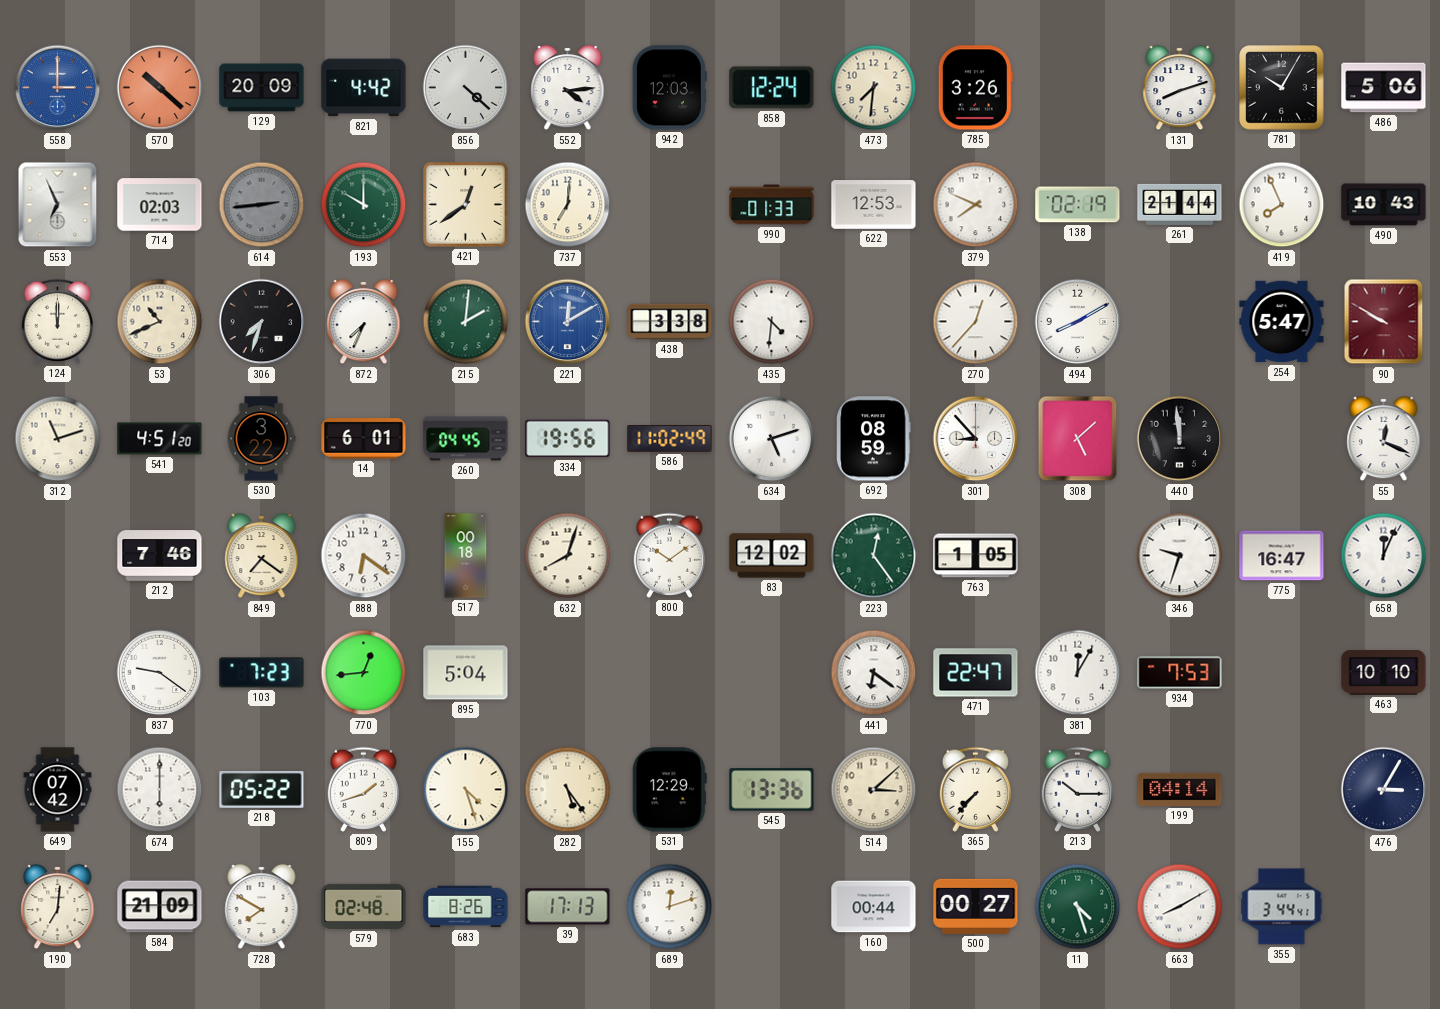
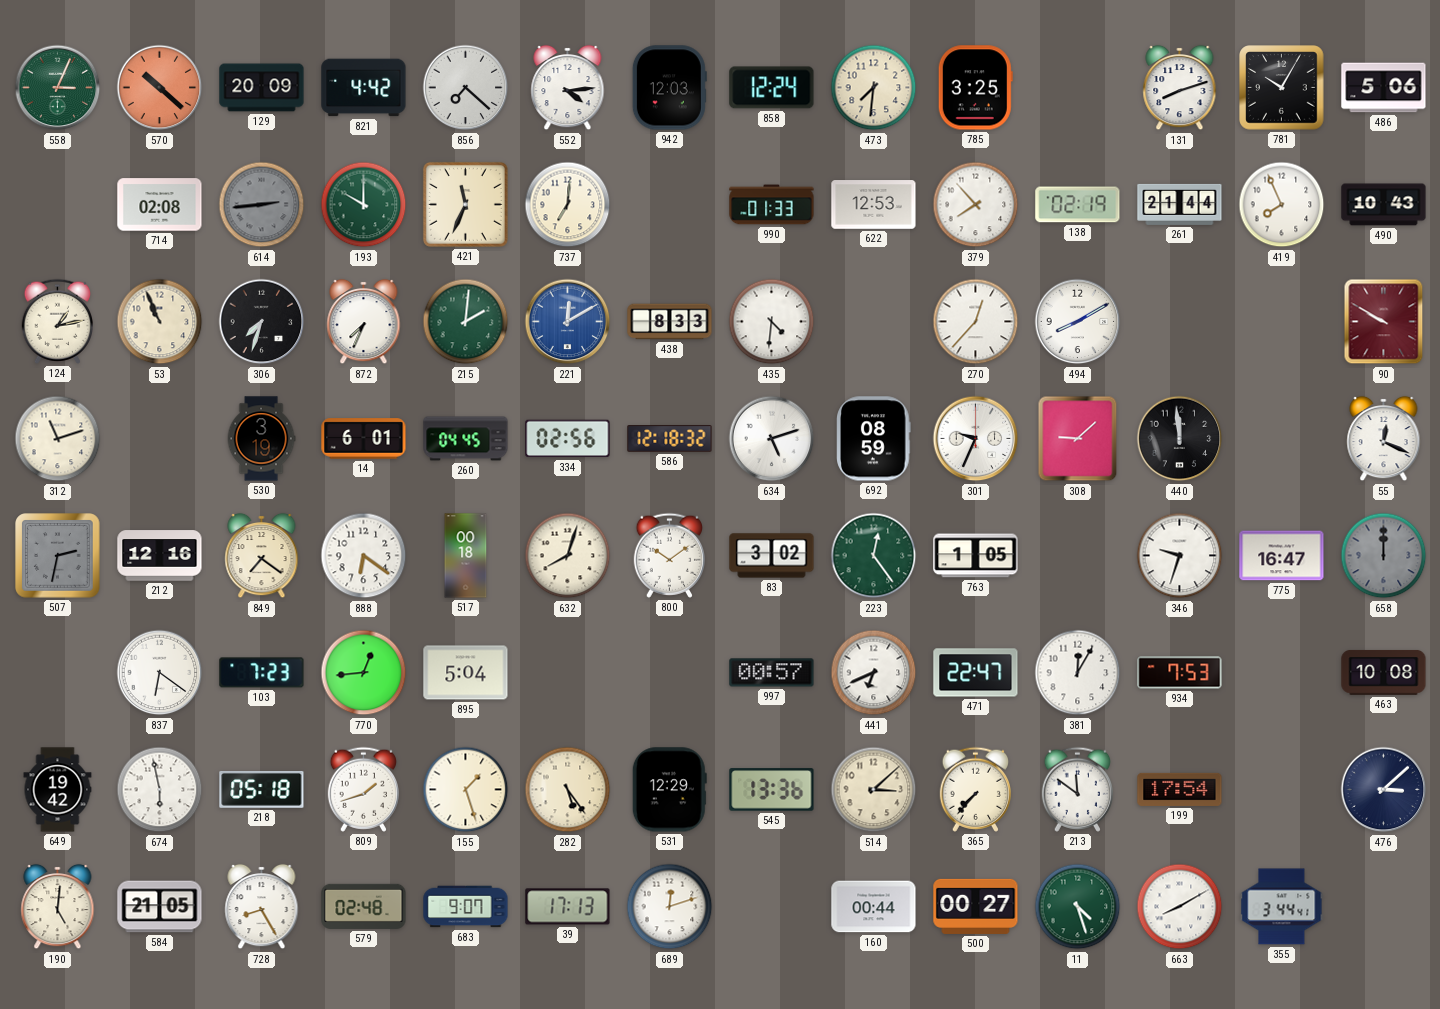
558: 3:00 -> 3:04
558 dial: blue -> green
856: 4:22 -> 7:22
785: 3:26 -> 3:25
553: 6:56 -> none
714: 02:03 -> 02:08
421: 12:39 -> 11:34
379: 7:49 -> 7:53
124: 12:00 -> 1:13
53: 10:41 -> 10:56
438: 3:38 -> 8:33
254: 5:47 -> none
541: 4:51 -> none
530: 3:22 -> 3:19
334: 19:56 -> 02:56
586: 11:02 -> 12:18
301: 8:53 -> 9:34
308: 5:08 -> 9:08
507: none -> 2:32
212: 7:46 -> 12:16
83: 12:02 -> 3:02
658: 12:04 -> 12:00
658 dial: white -> grey
837: 9:21 -> 6:21
997: none -> 00:57
441: 6:21 -> 6:41
463: 10:10 -> 10:08
649: 07:42 -> 19:42
674: 6:00 -> 5:58
218: 05:22 -> 05:18
155: 4:27 -> 1:27
213: 10:15 -> 11:51
199: 04:14 -> 17:54
476: 3:05 -> 3:08
190: 7:01 -> 5:01
584: 21:09 -> 21:05
728: 7:50 -> 8:25
683: 8:26 -> 9:07
